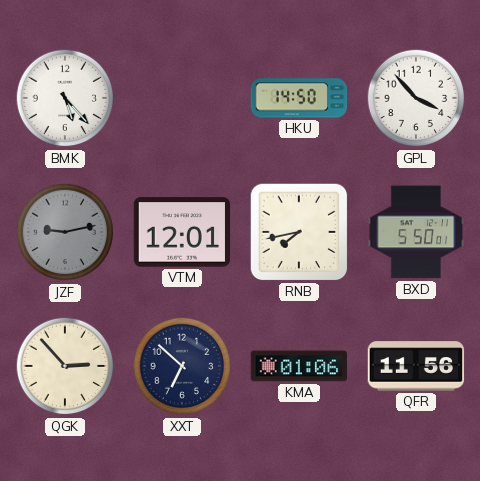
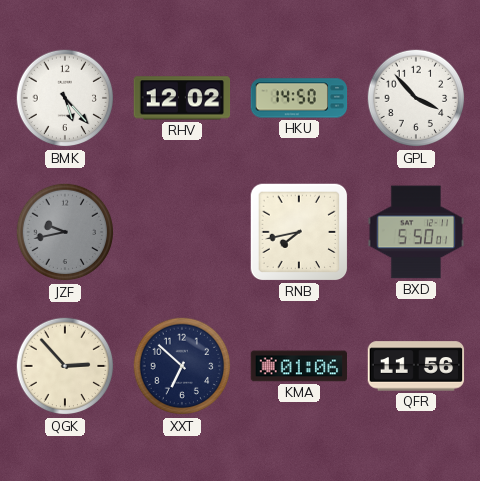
RHV: none -> 12:02
JZF: 9:13 -> 9:43
VTM: 12:01 -> none
